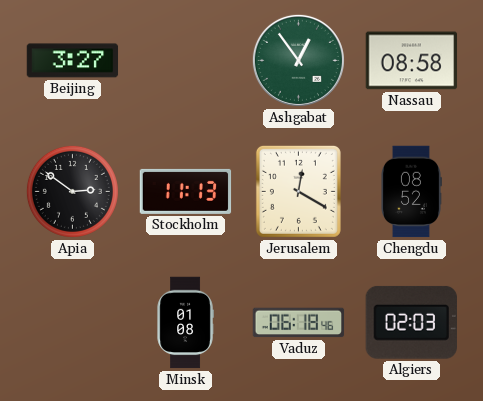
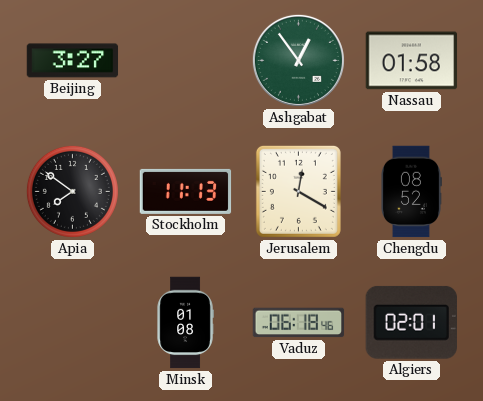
Nassau: 08:58 -> 01:58
Apia: 2:51 -> 7:51
Algiers: 02:03 -> 02:01
